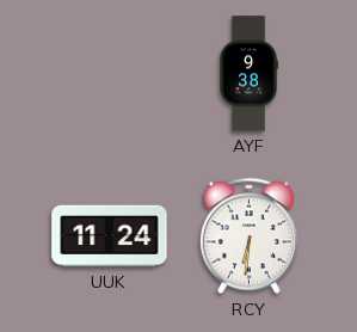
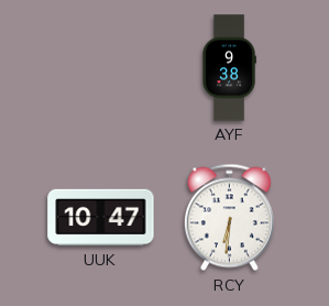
UUK: 11:24 -> 10:47
